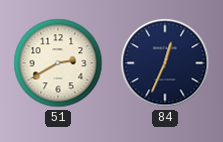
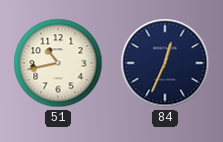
51: 2:40 -> 10:43
